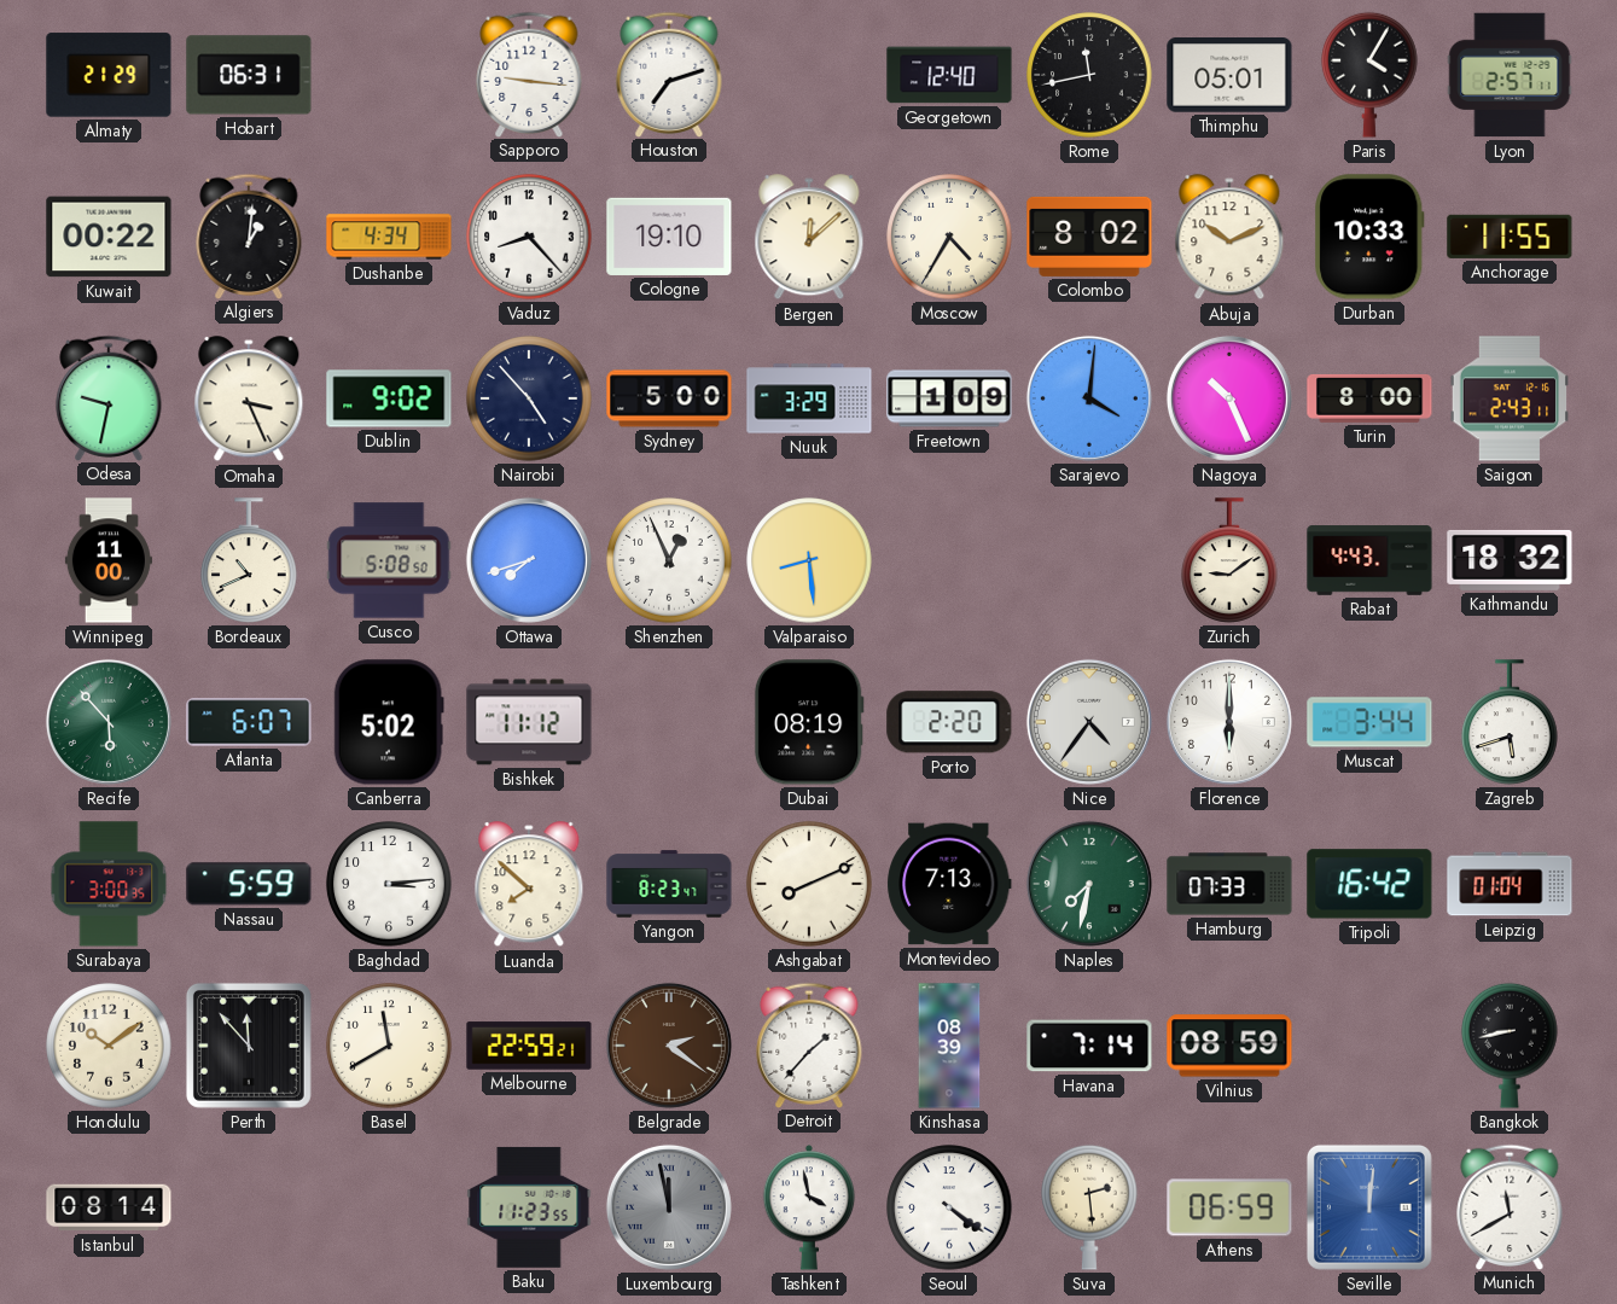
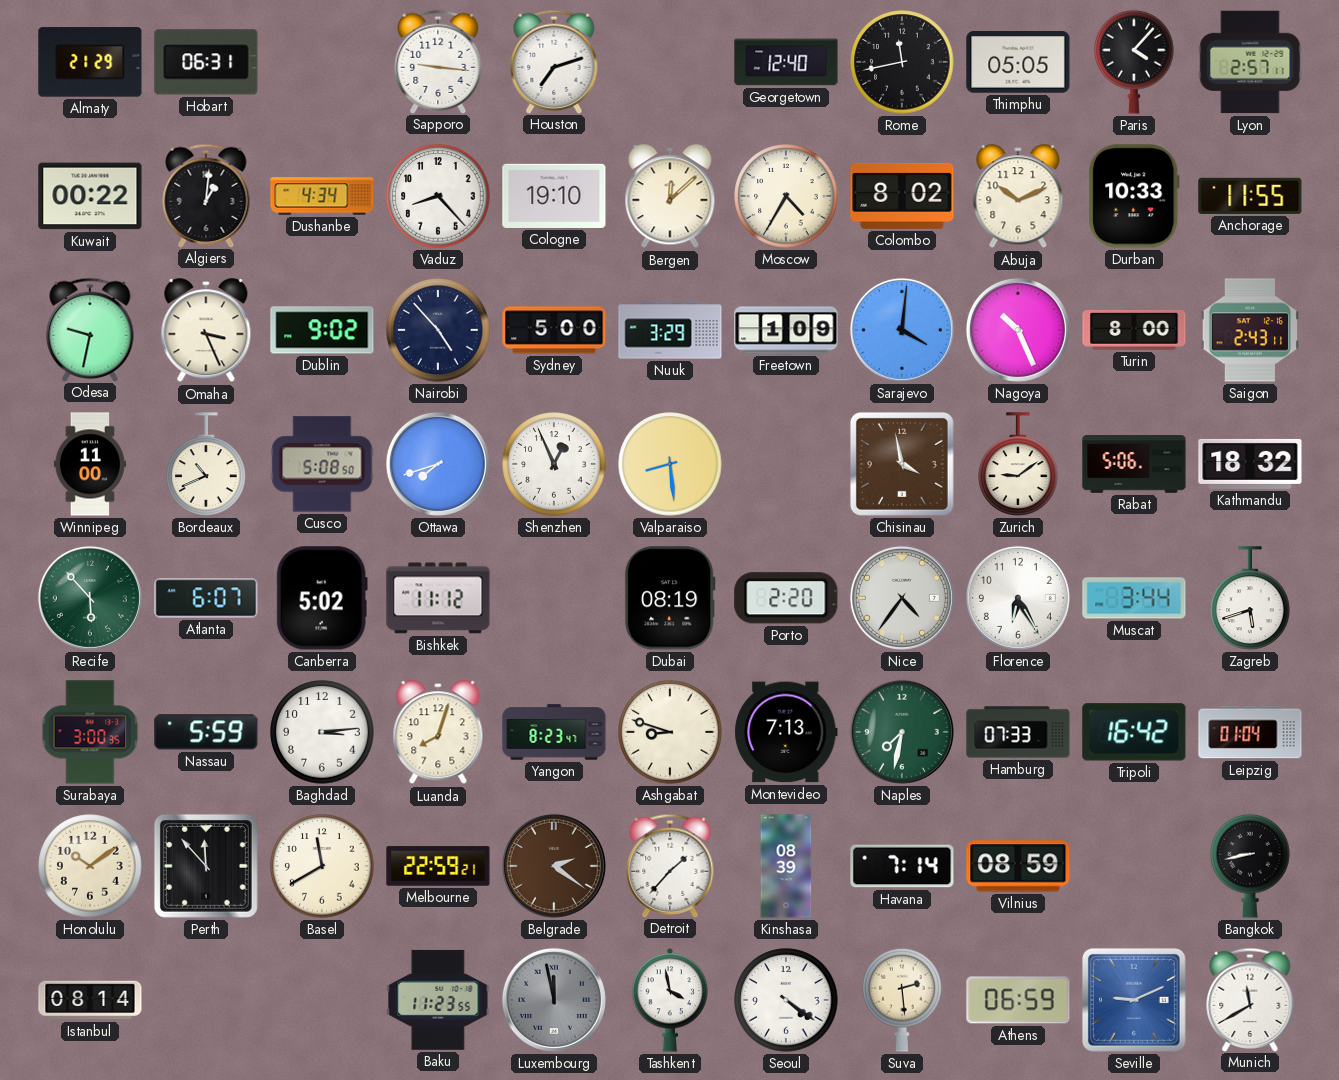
Thimphu: 05:01 -> 05:05
Paris: 4:05 -> 4:07
Chisinau: none -> 3:58
Rabat: 4:43 -> 5:06
Florence: 6:00 -> 6:25
Luanda: 7:52 -> 8:03
Ashgabat: 8:11 -> 8:48
Seville: 12:01 -> 9:11
